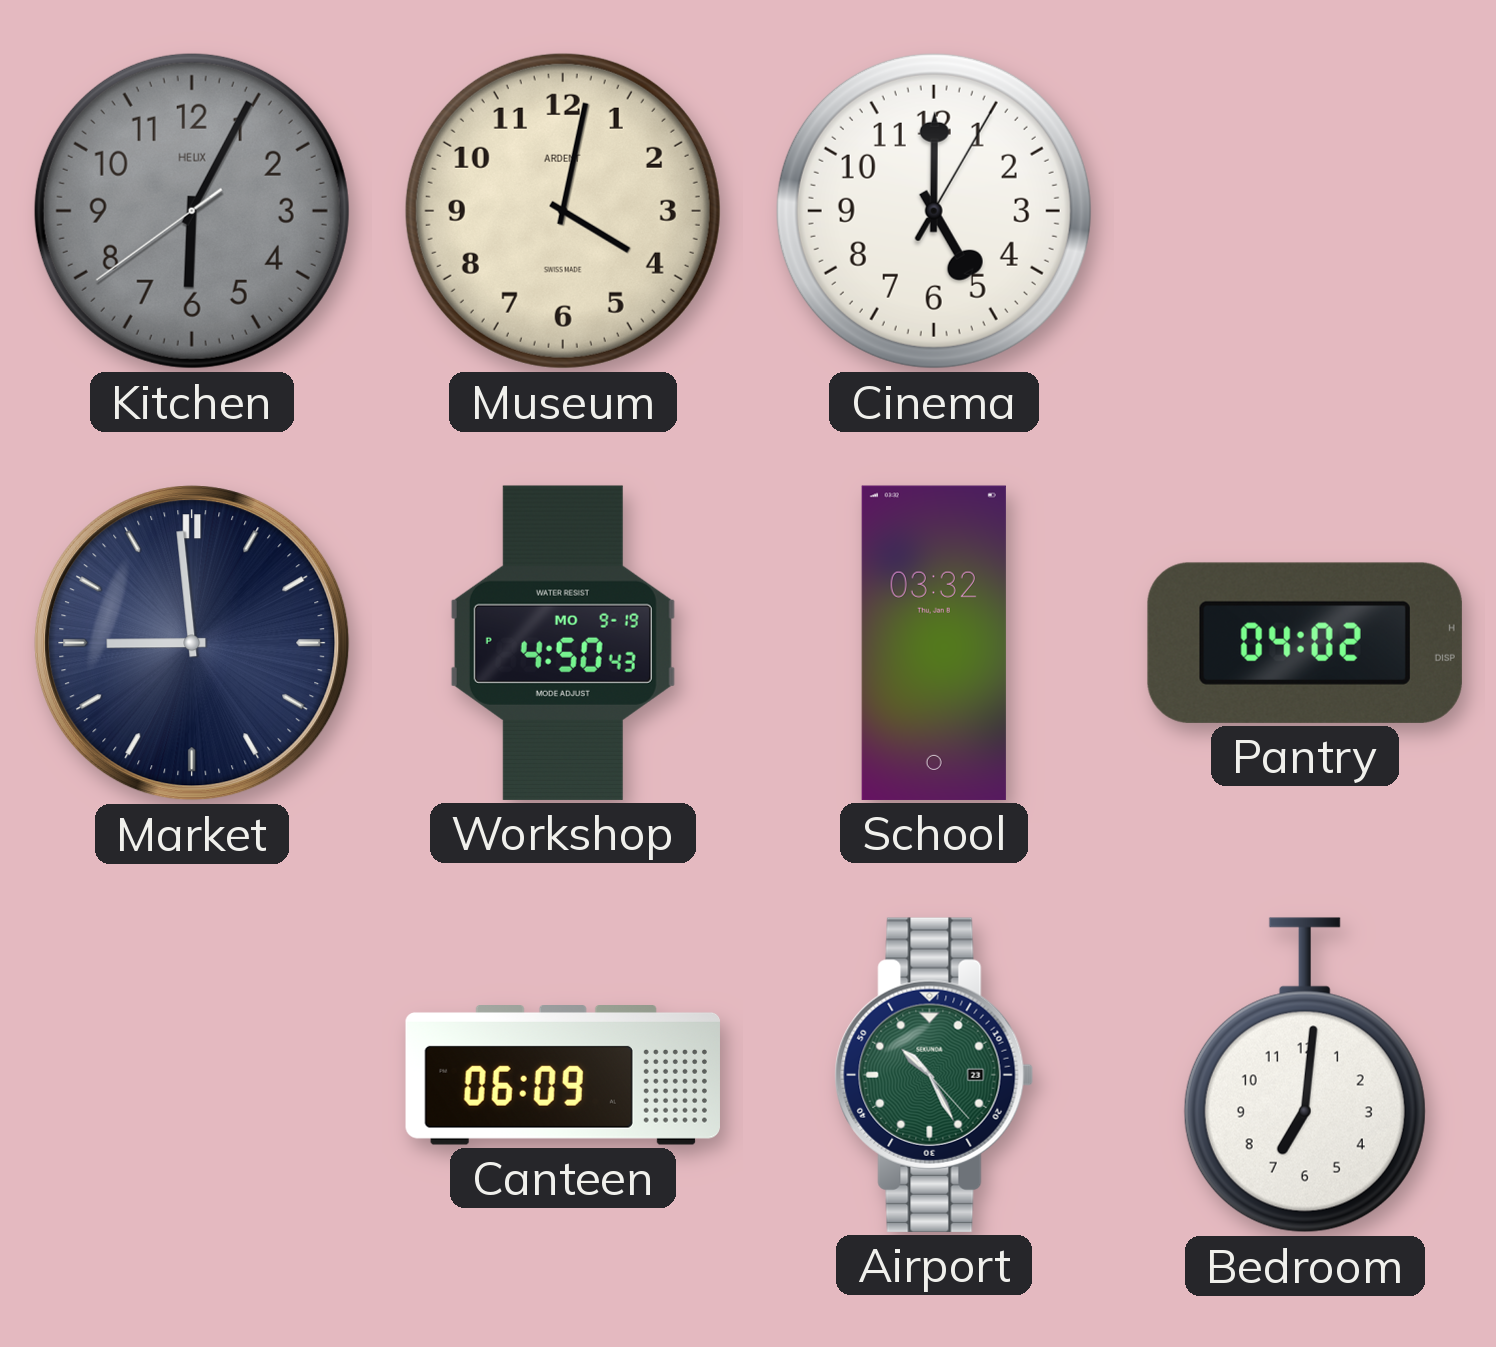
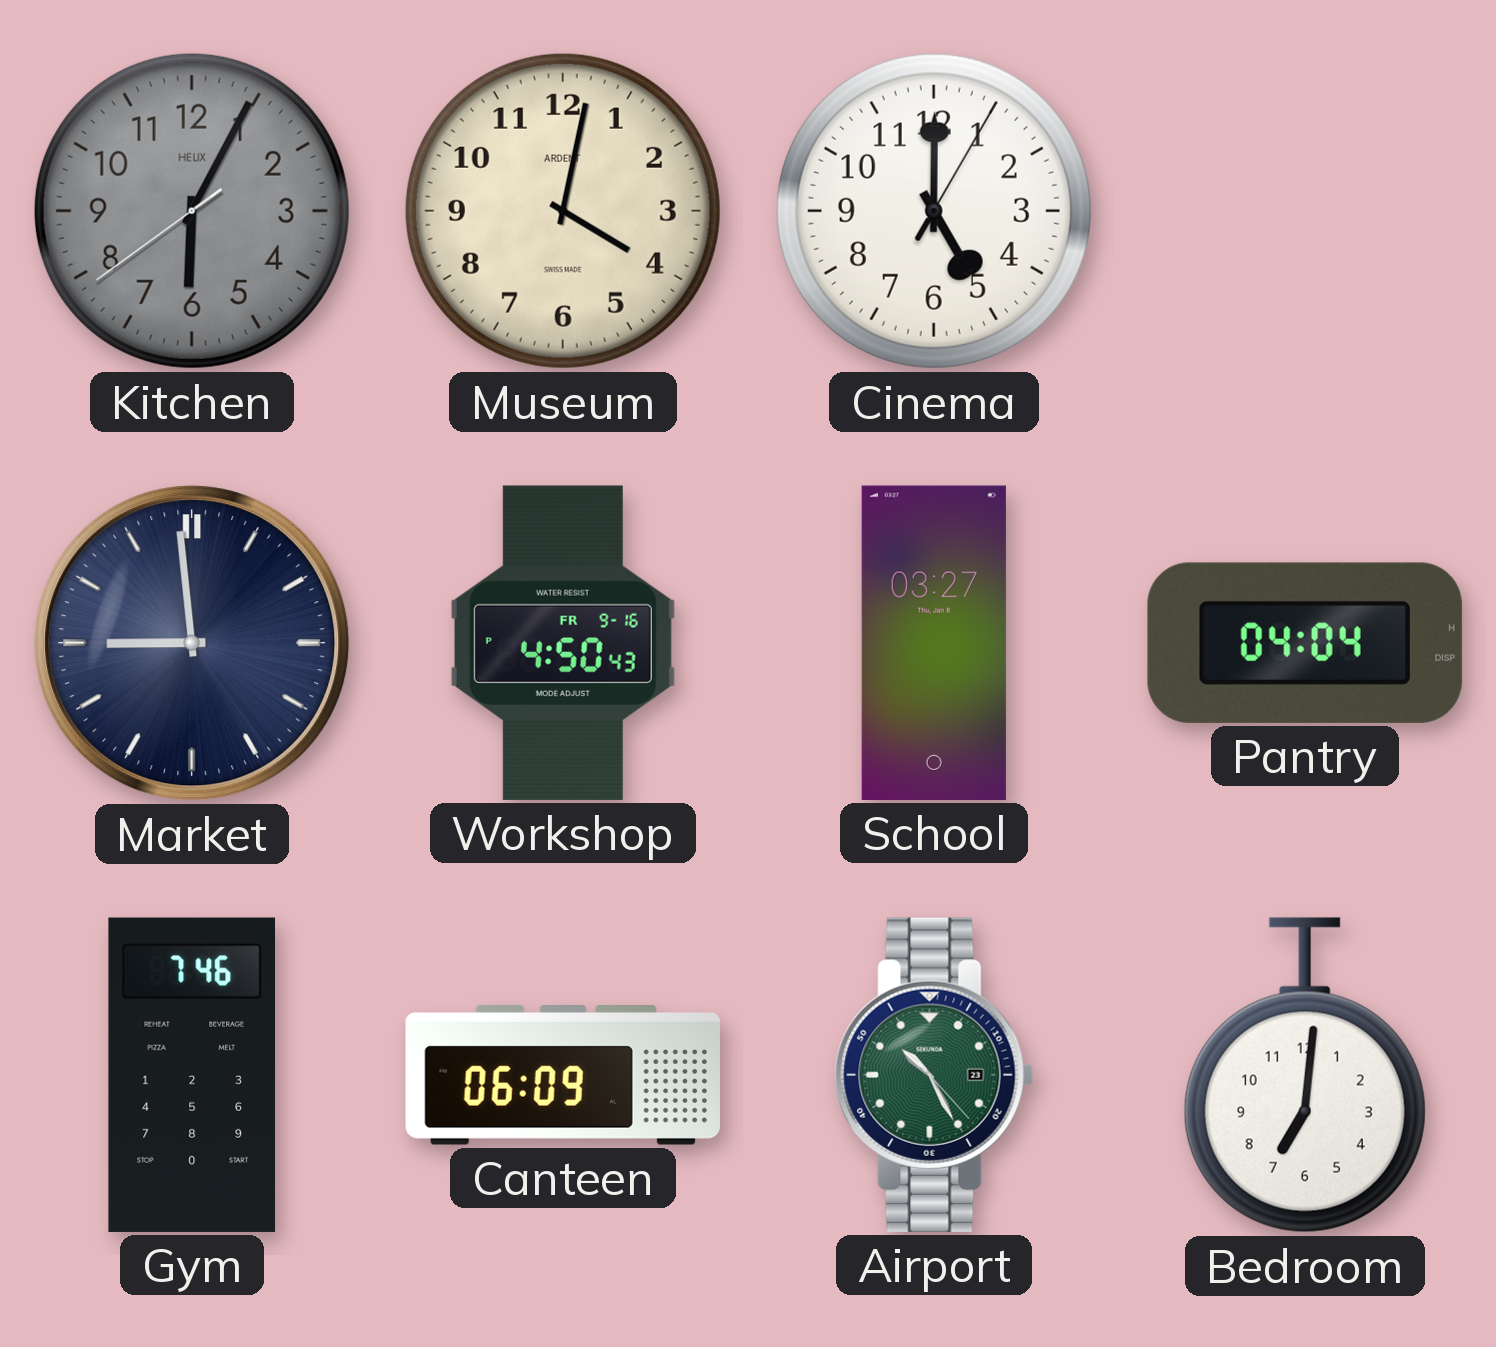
Workshop date: MO 9-19 -> FR 9-16
School: 03:32 -> 03:27
Pantry: 04:02 -> 04:04
Gym: none -> 7:46
